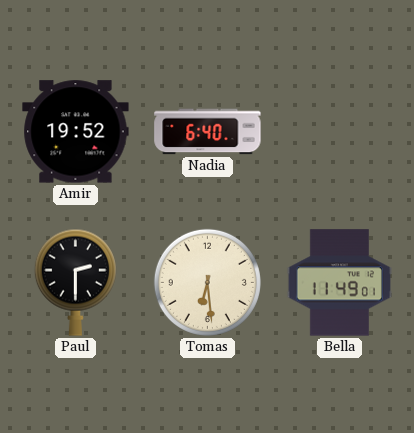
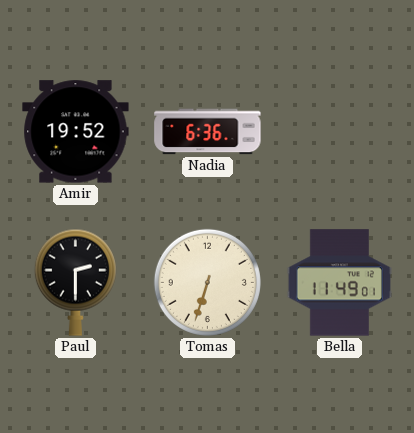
Nadia: 6:40 -> 6:36
Tomas: 6:29 -> 6:33
